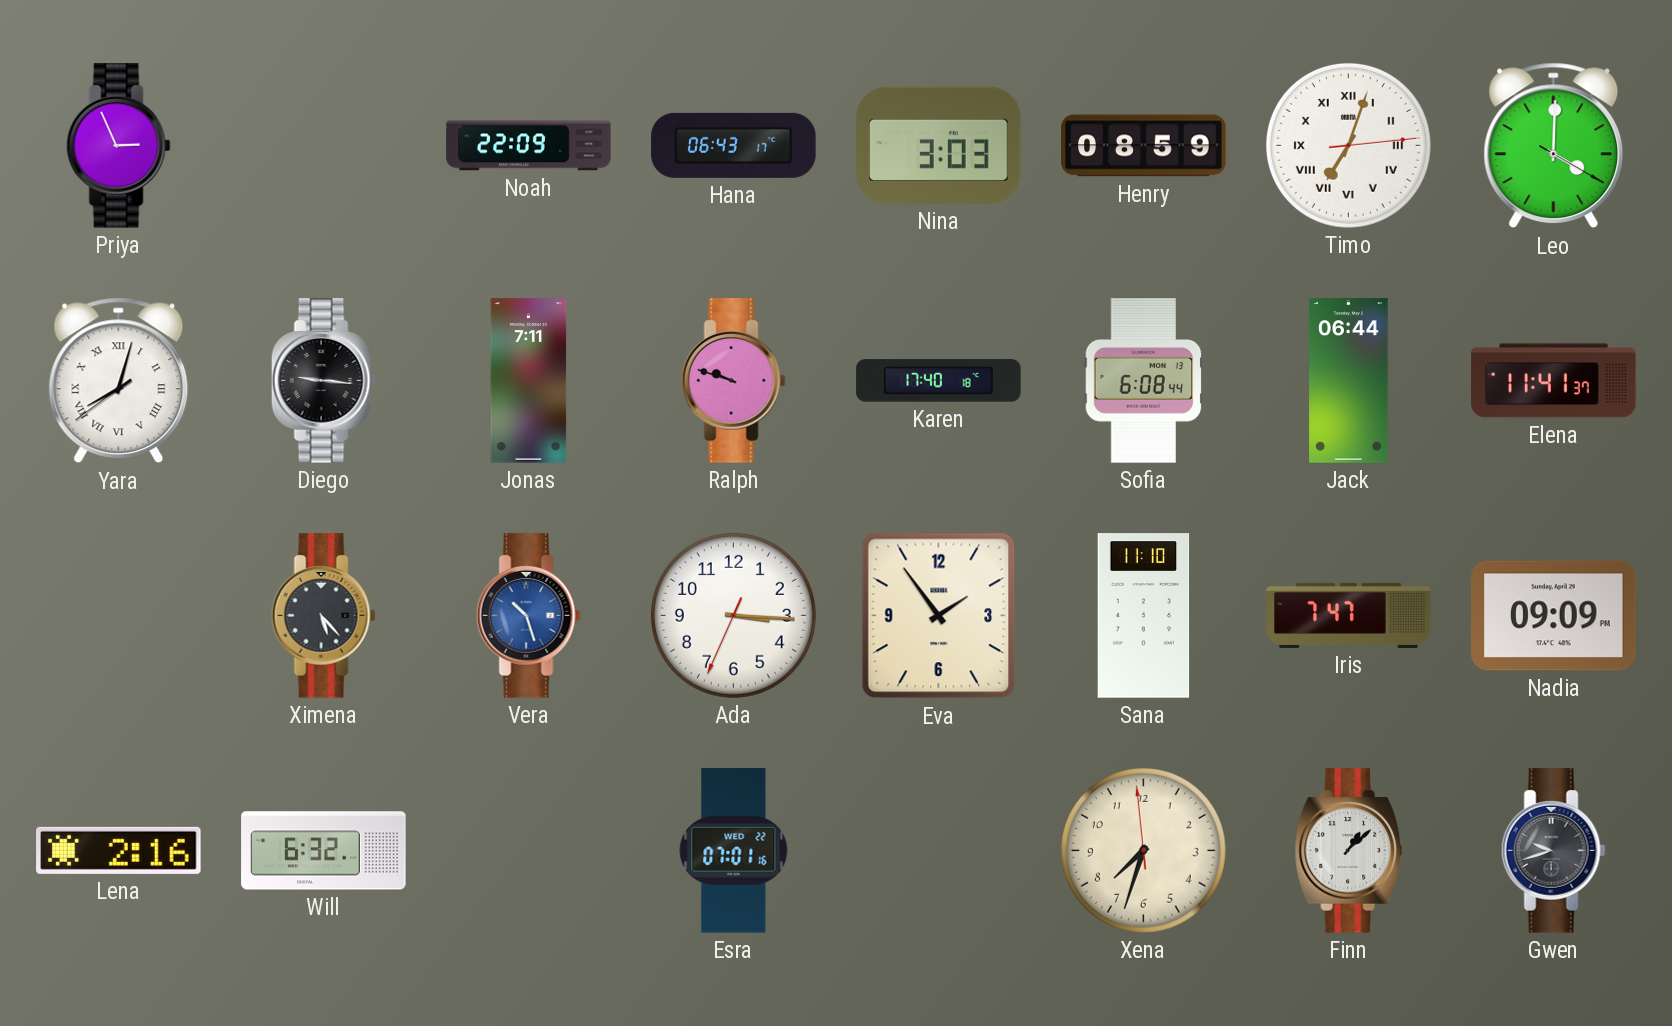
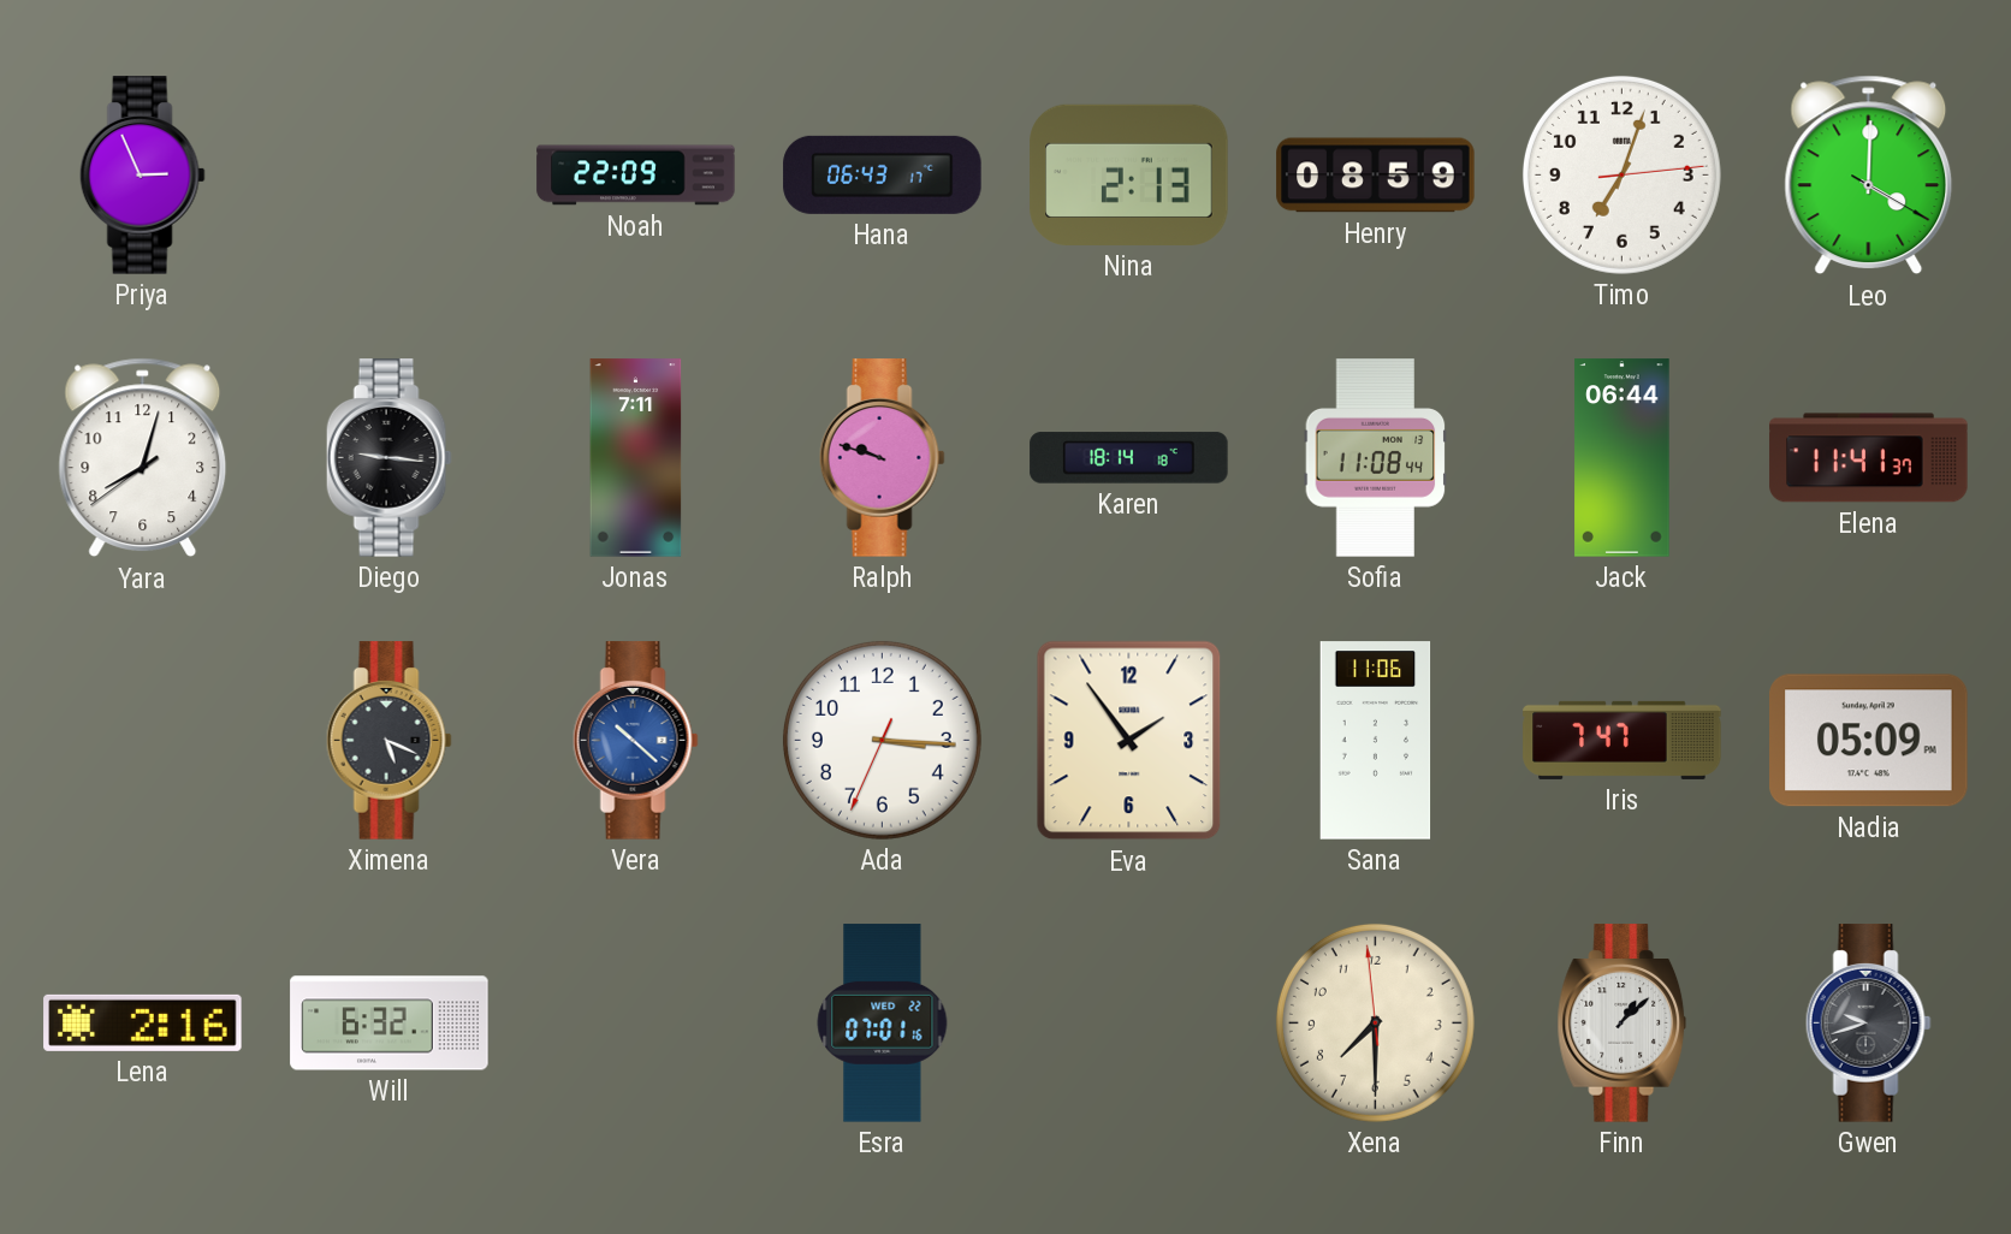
Nina: 3:03 -> 2:13
Timo numerals: Roman -> Arabic
Yara numerals: Roman -> Arabic
Karen: 17:40 -> 18:14
Sofia: 6:08 -> 11:08
Ximena: 5:23 -> 5:19
Vera: 10:27 -> 10:22
Sana: 11:10 -> 11:06
Nadia: 09:09 -> 05:09
Xena: 7:32 -> 7:29
